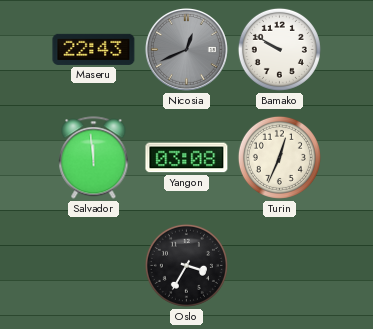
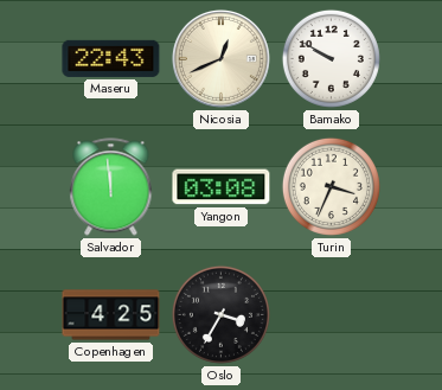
Nicosia dial: grey -> cream
Turin: 12:34 -> 3:34
Copenhagen: none -> 4:25
